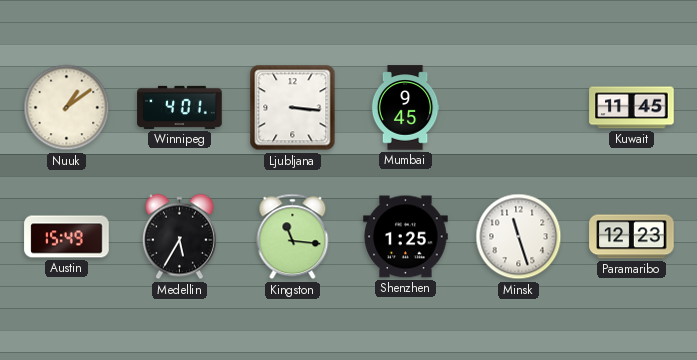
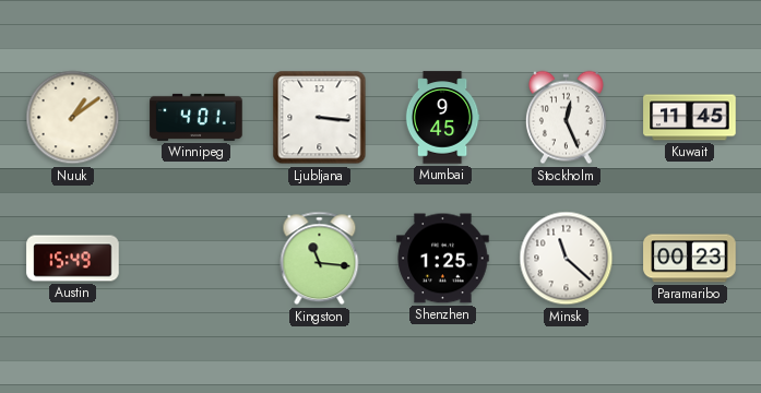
Stockholm: none -> 12:26
Medellin: 5:35 -> none
Minsk: 11:27 -> 11:22
Paramaribo: 12:23 -> 00:23
